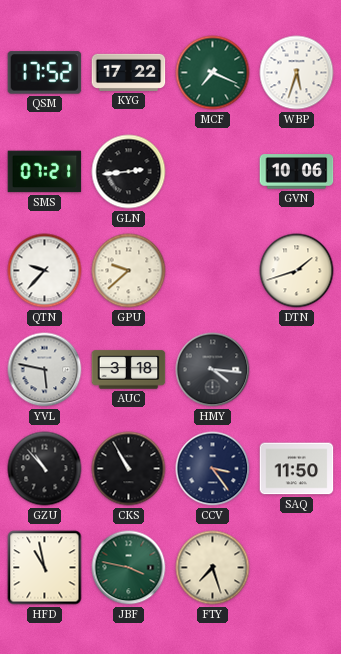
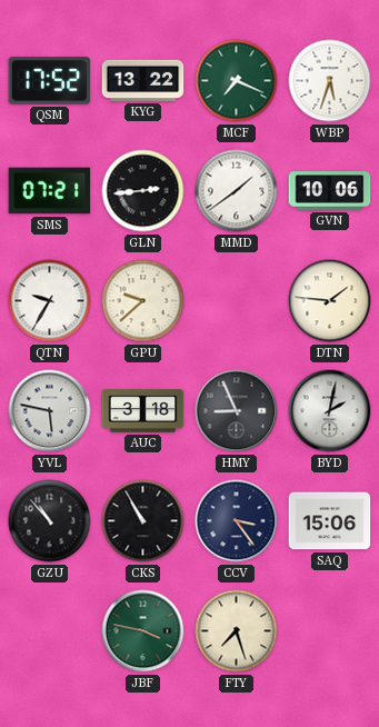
KYG: 17:22 -> 13:22
MMD: none -> 1:39
QTN: 9:37 -> 9:35
DTN: 1:42 -> 1:46
HMY: 4:16 -> 8:56
BYD: none -> 2:02
SAQ: 11:50 -> 15:06
HFD: 10:58 -> none
